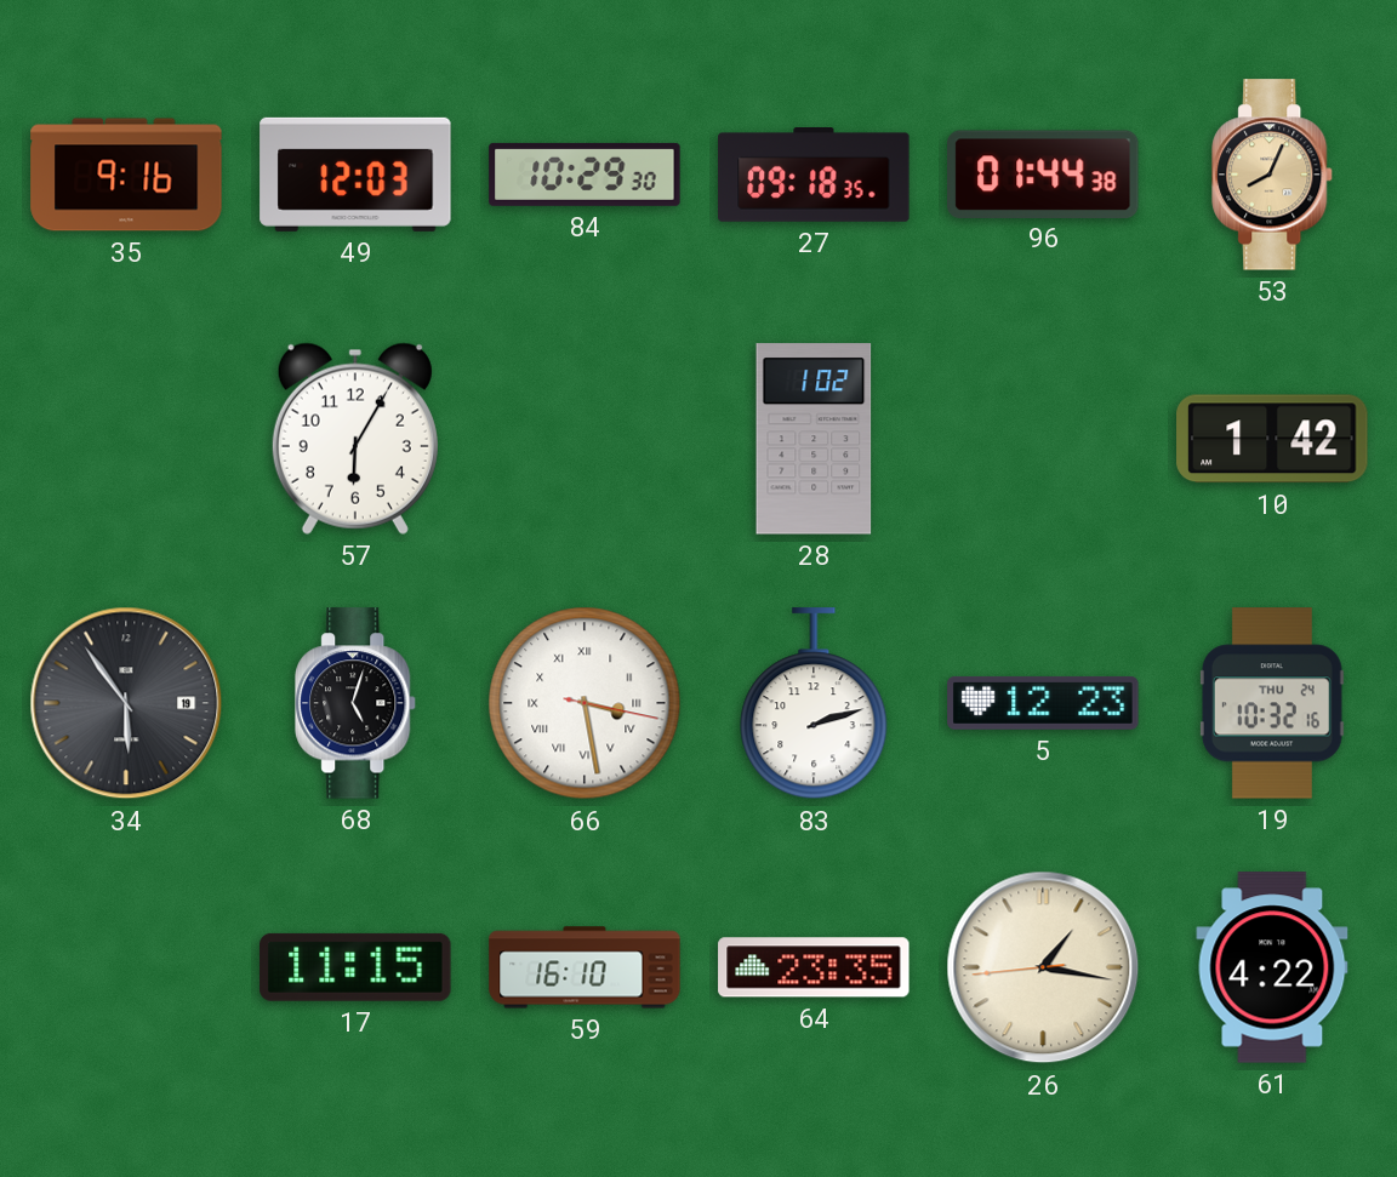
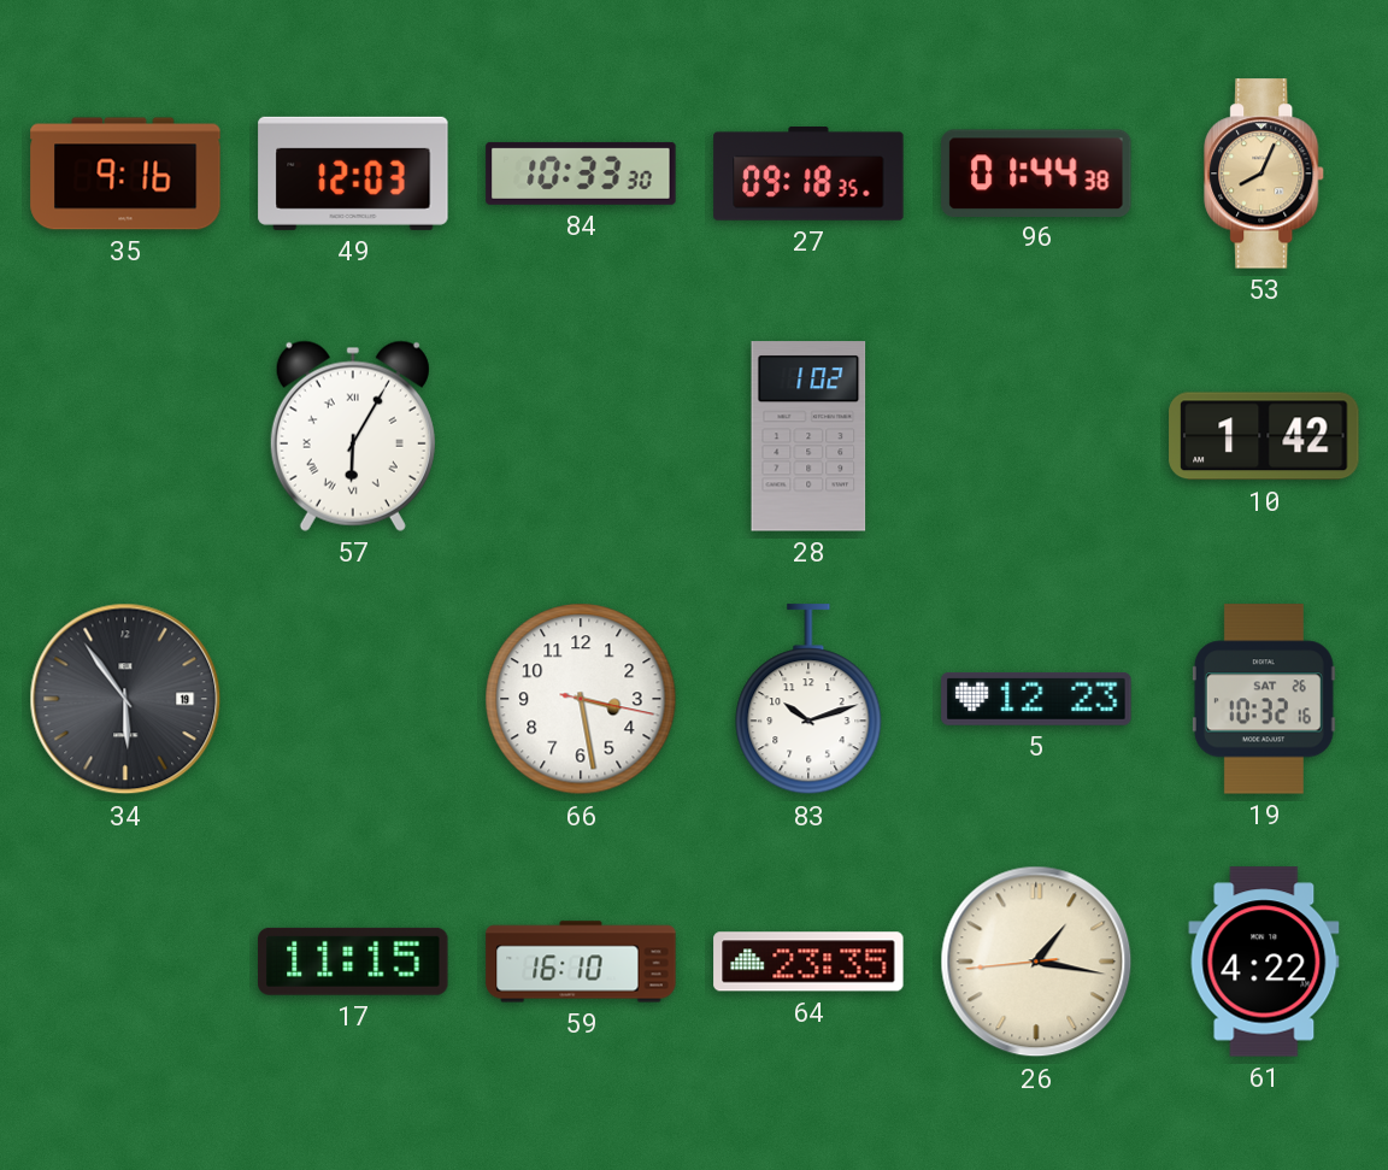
84: 10:29 -> 10:33
57 numerals: Arabic -> Roman
68: 5:03 -> none
66 numerals: Roman -> Arabic
83: 2:12 -> 10:12
19 date: THU 24 -> SAT 26
